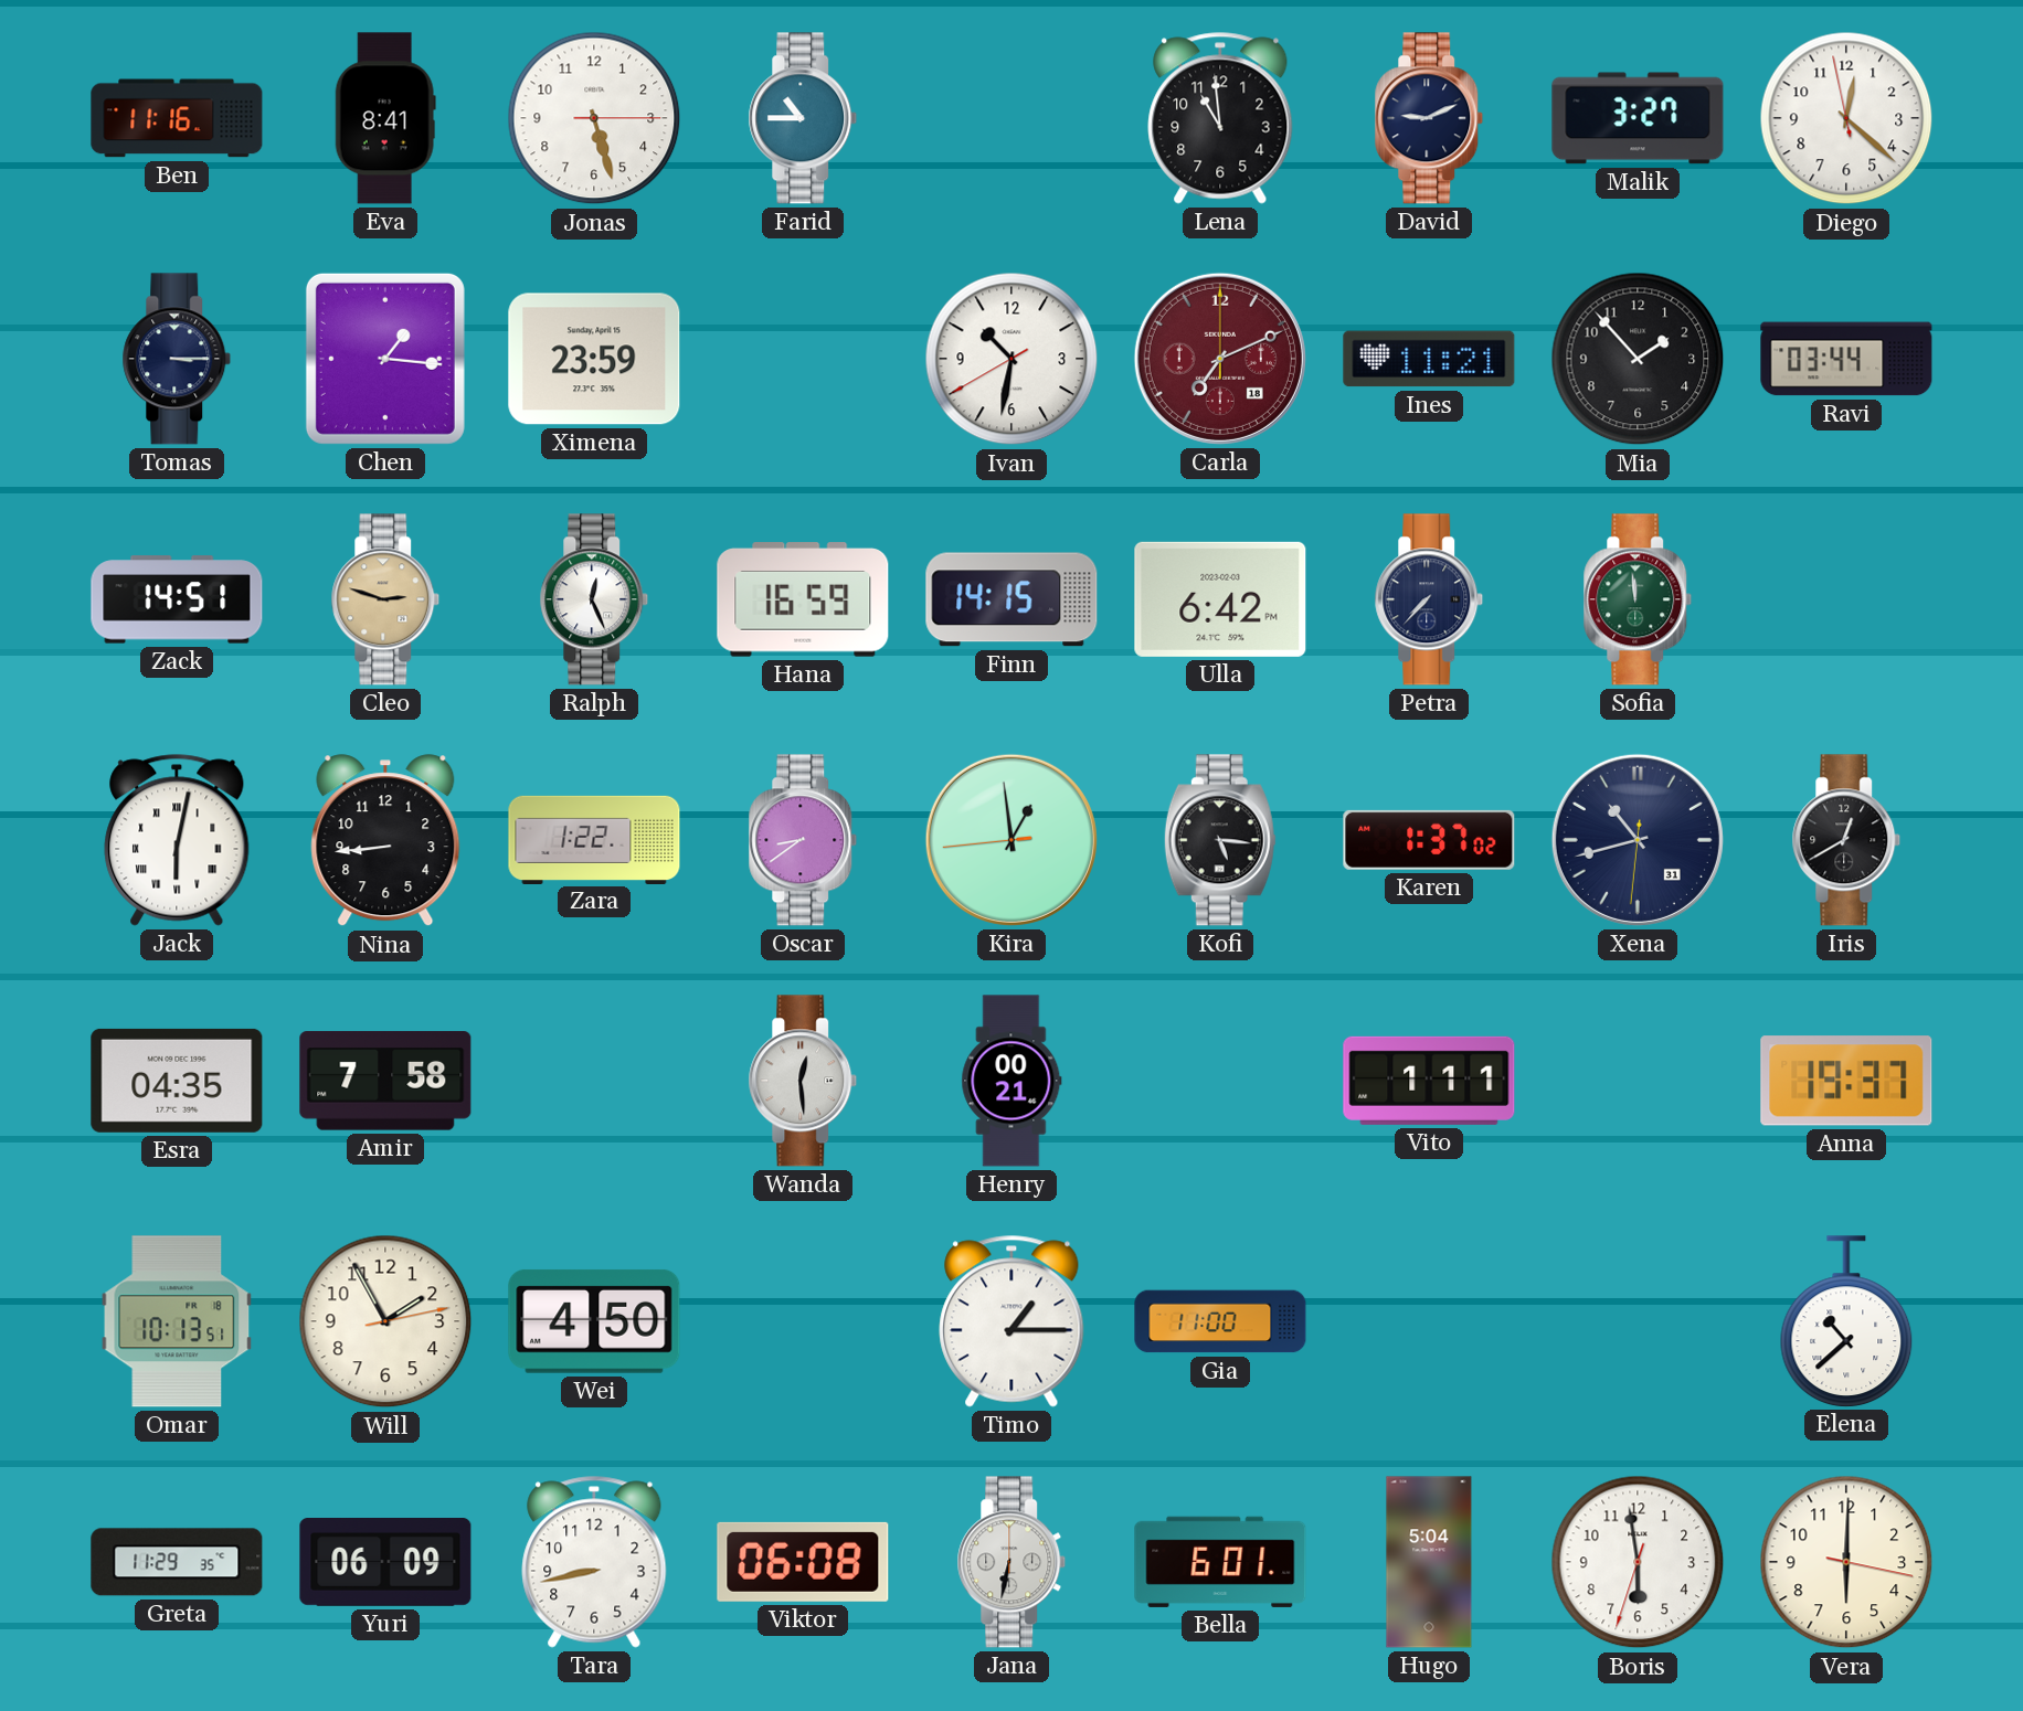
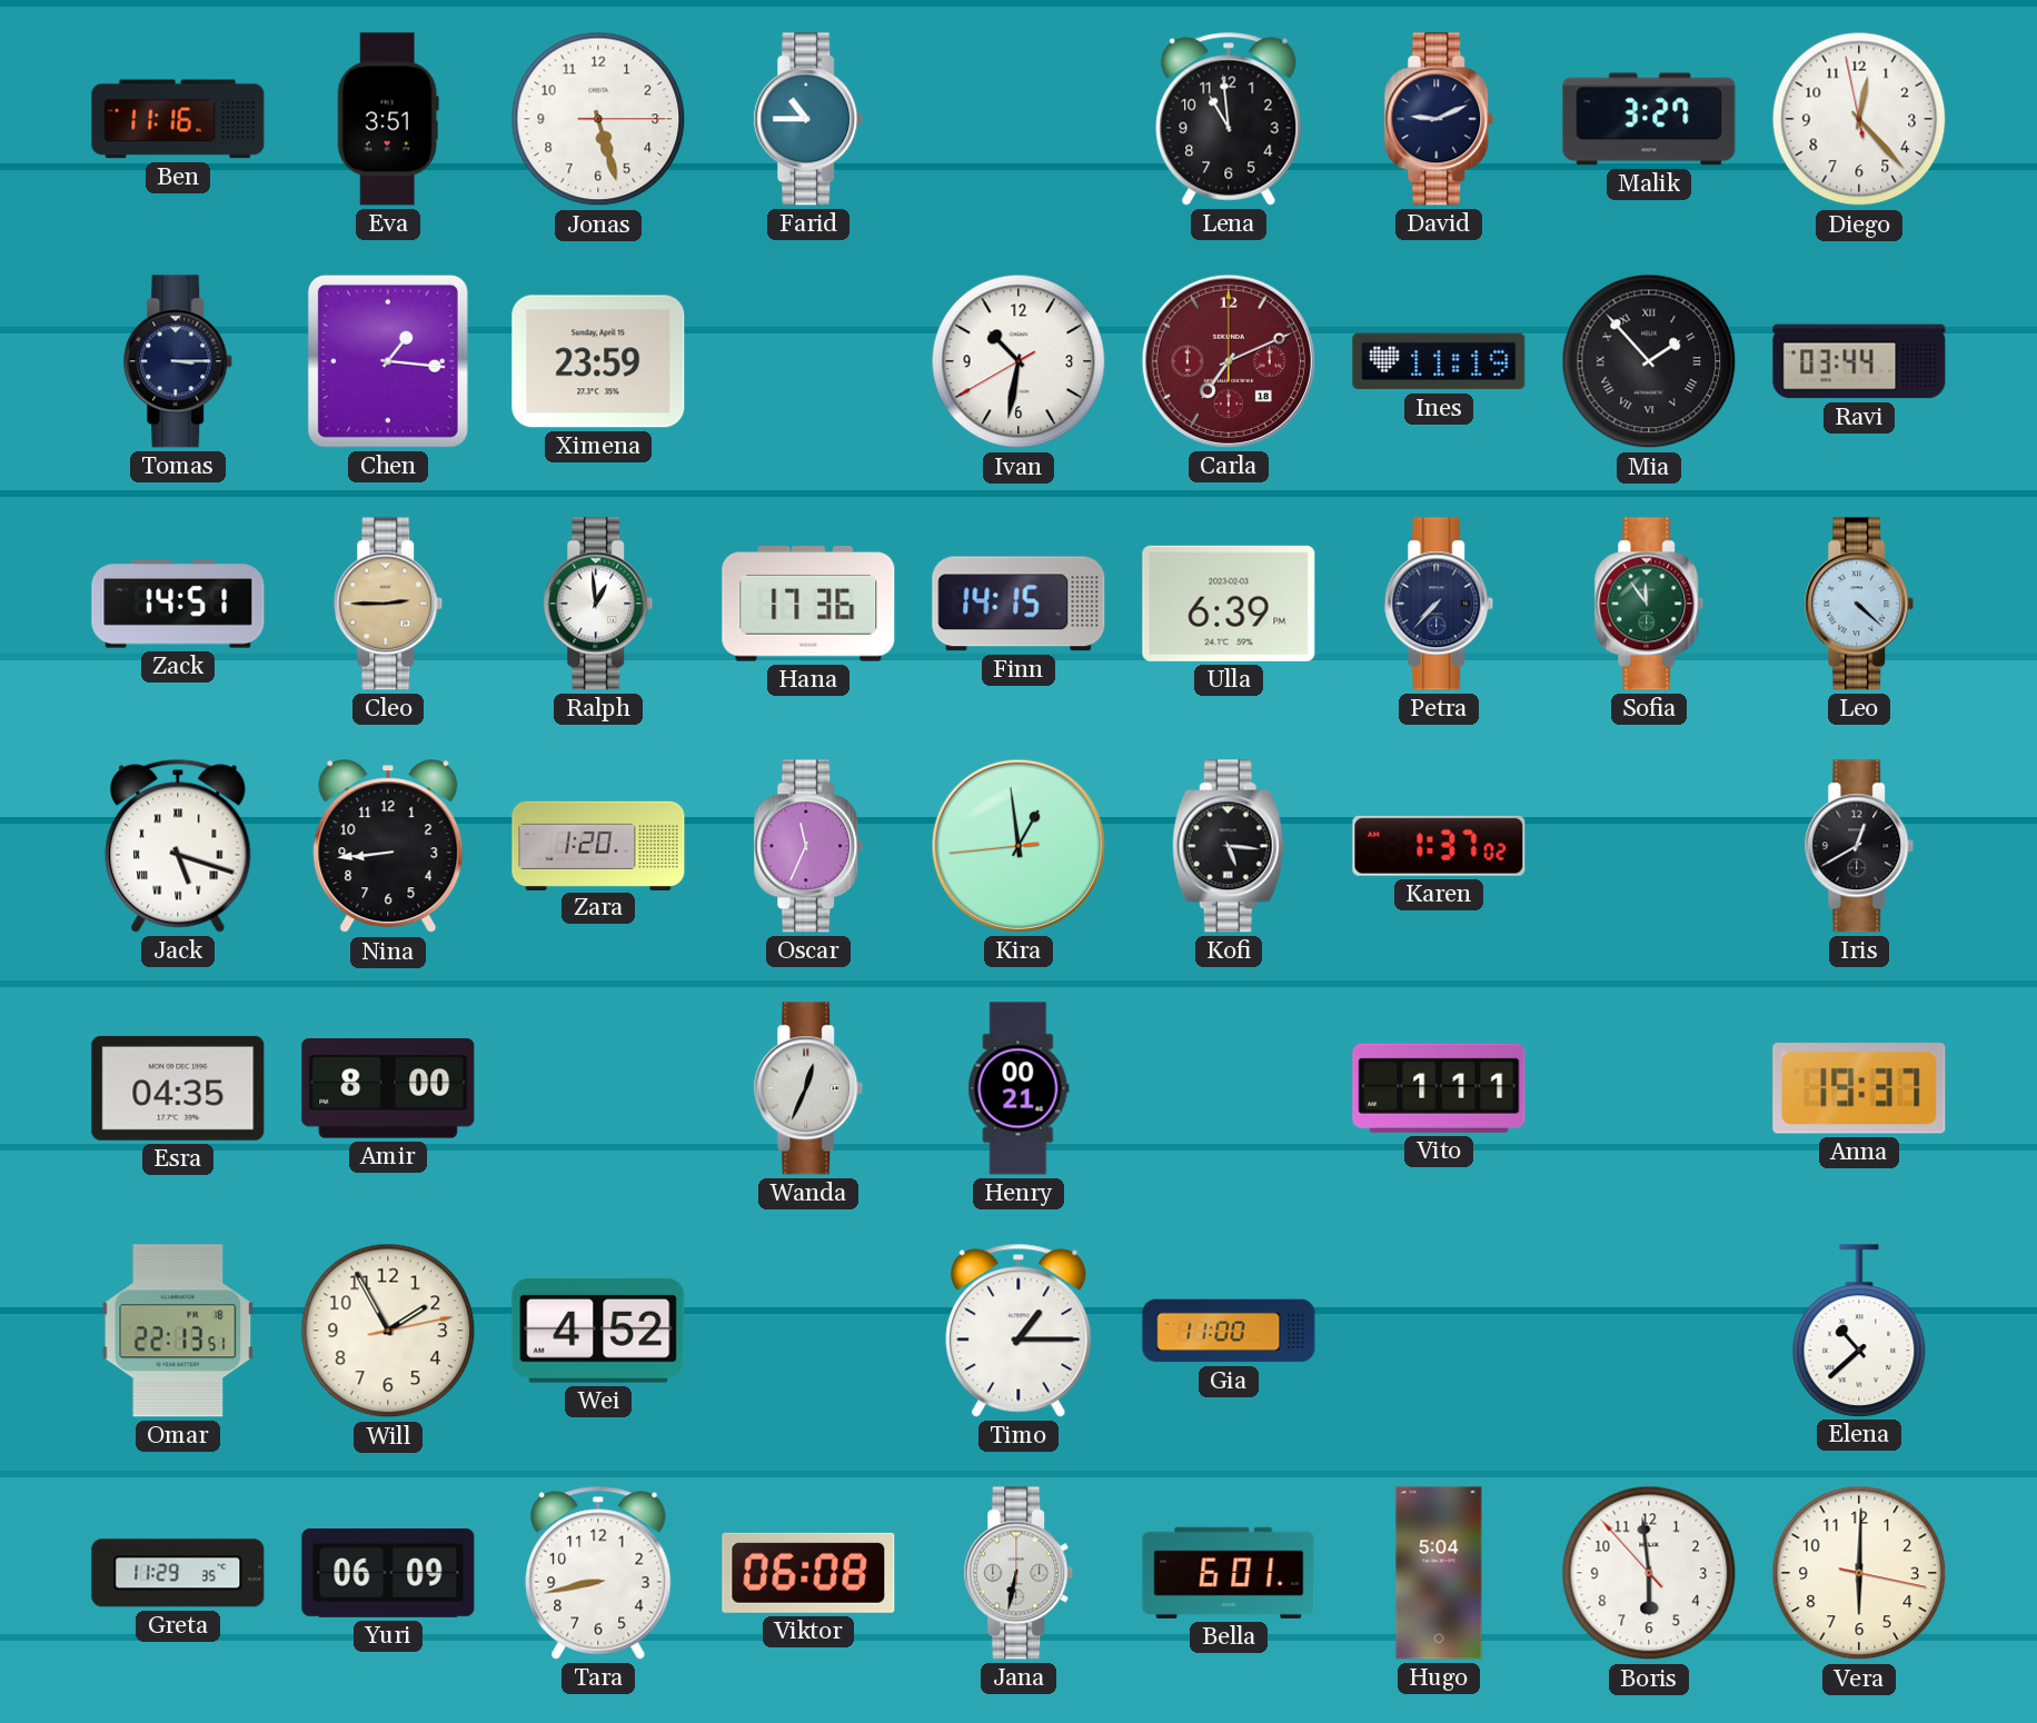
Eva: 8:41 -> 3:51
Diego: 12:21 -> 12:22
Ines: 11:21 -> 11:19
Mia numerals: Arabic -> Roman
Cleo: 2:48 -> 2:45
Ralph: 12:26 -> 12:59
Hana: 16:59 -> 17:36
Ulla: 6:42 -> 6:39
Sofia: 11:59 -> 11:54
Leo: none -> 4:22
Jack: 6:02 -> 5:18
Zara: 1:22 -> 1:20
Oscar: 8:39 -> 11:34
Xena: 10:42 -> none
Amir: 7:58 -> 8:00
Wanda: 12:29 -> 12:34
Omar: 10:13 -> 22:13
Wei: 4:50 -> 4:52
Boris: 5:58:33 -> 5:58:53
